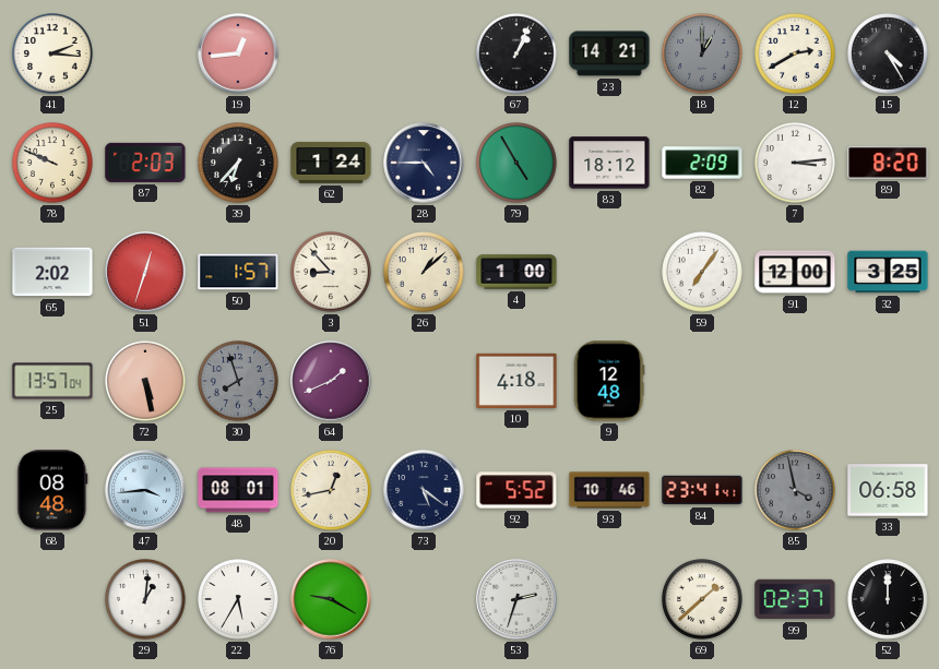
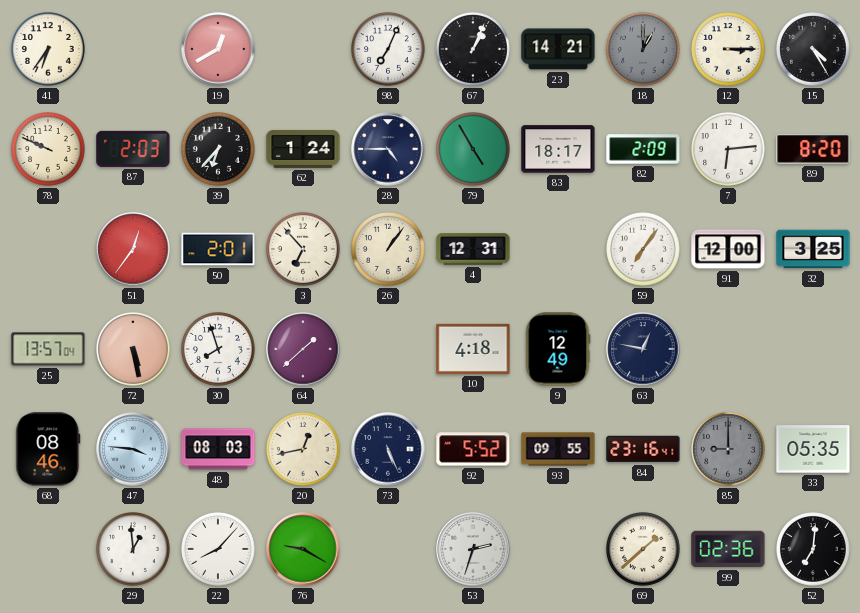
41: 2:16 -> 6:36
19: 12:44 -> 12:40
98: none -> 7:04
12: 2:40 -> 3:15
83: 18:12 -> 18:17
7: 3:14 -> 6:14
65: 2:02 -> none
51: 12:33 -> 12:36
50: 1:57 -> 2:01
3: 8:53 -> 6:53
26: 1:08 -> 1:06
4: 1:00 -> 12:31
30 dial: grey -> white
64: 1:41 -> 1:38
9: 12:48 -> 12:49
63: none -> 12:47
68: 08:48 -> 08:46
47: 3:44 -> 3:46
48: 08:01 -> 08:03
73: 5:21 -> 5:26
93: 10:46 -> 09:55
84: 23:41 -> 23:16
85: 3:58 -> 9:00
33: 06:58 -> 05:35
29: 1:01 -> 12:59
22: 5:35 -> 8:07
99: 02:37 -> 02:36
52: 12:00 -> 7:01
